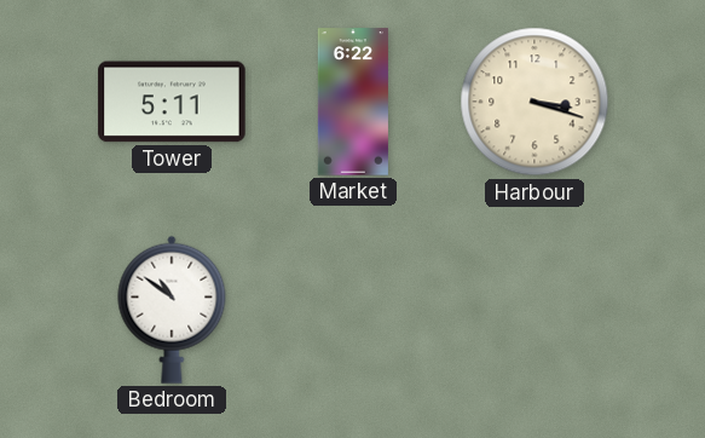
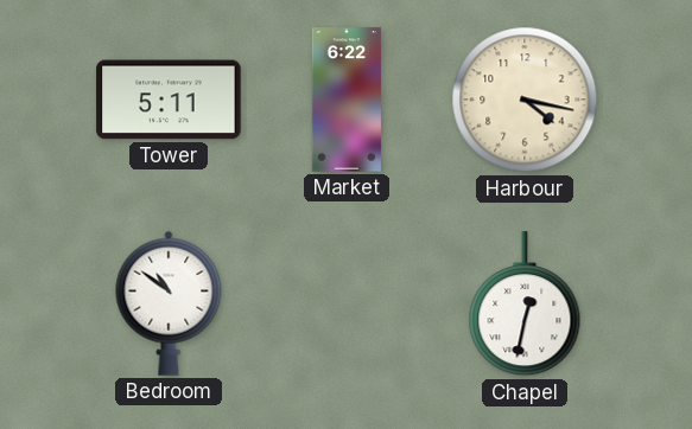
Harbour: 3:18 -> 4:17
Chapel: none -> 12:32
